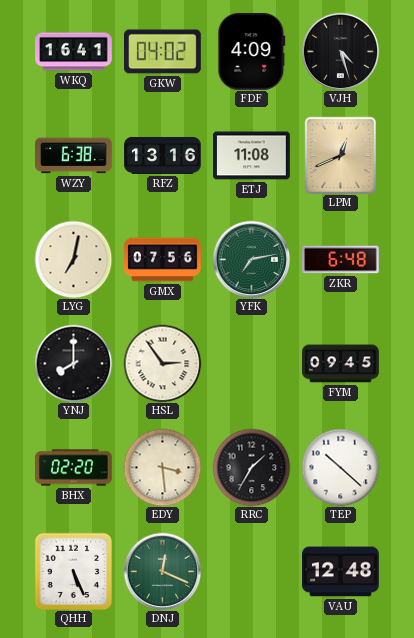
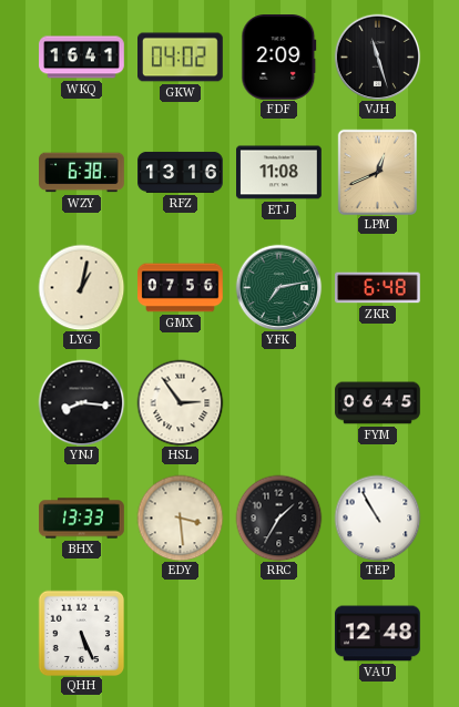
FDF: 4:09 -> 2:09
VJH: 4:27 -> 11:27
LYG: 7:02 -> 1:02
YNJ: 8:00 -> 8:16
FYM: 09:45 -> 06:45
BHX: 02:20 -> 13:33
TEP: 10:22 -> 10:55
DNJ: 12:19 -> none
